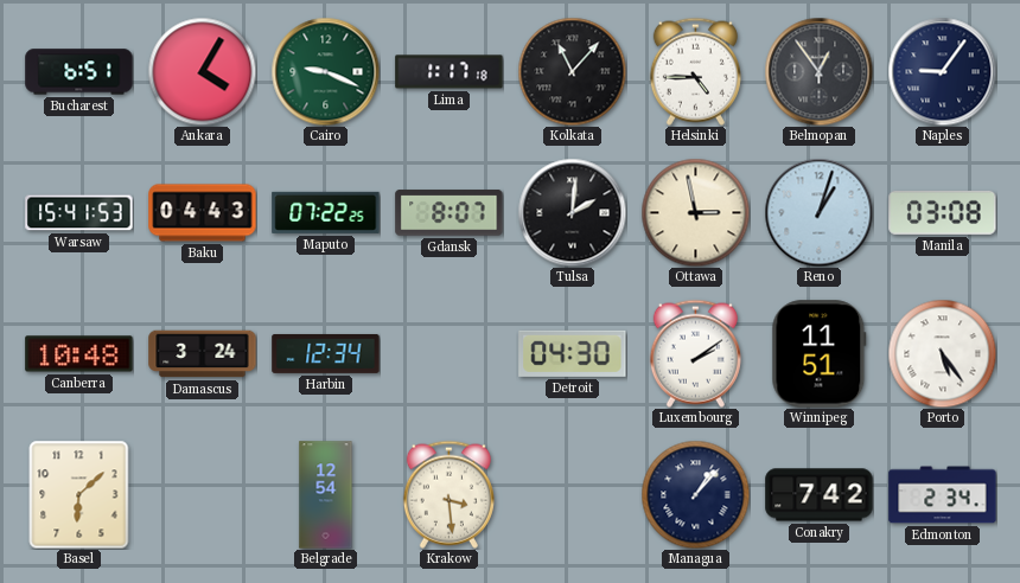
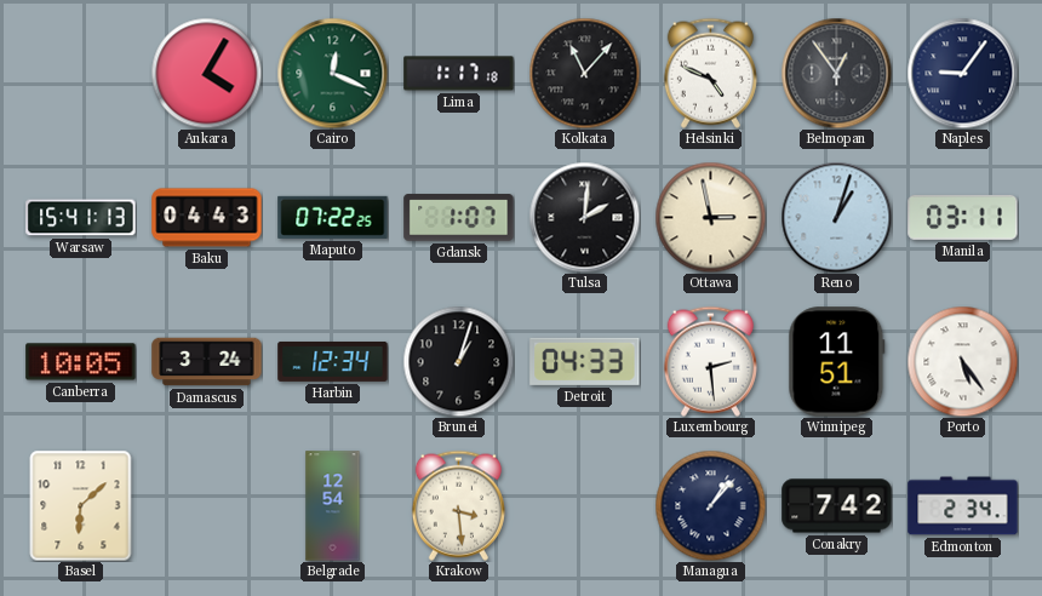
Bucharest: 6:51 -> none
Cairo: 9:19 -> 12:19
Helsinki: 4:45 -> 4:49
Warsaw: 15:41:53 -> 15:41:13
Gdansk: 8:07 -> 1:07
Manila: 03:08 -> 03:11
Canberra: 10:48 -> 10:05
Brunei: none -> 1:03
Detroit: 04:30 -> 04:33
Luxembourg: 2:09 -> 2:29
